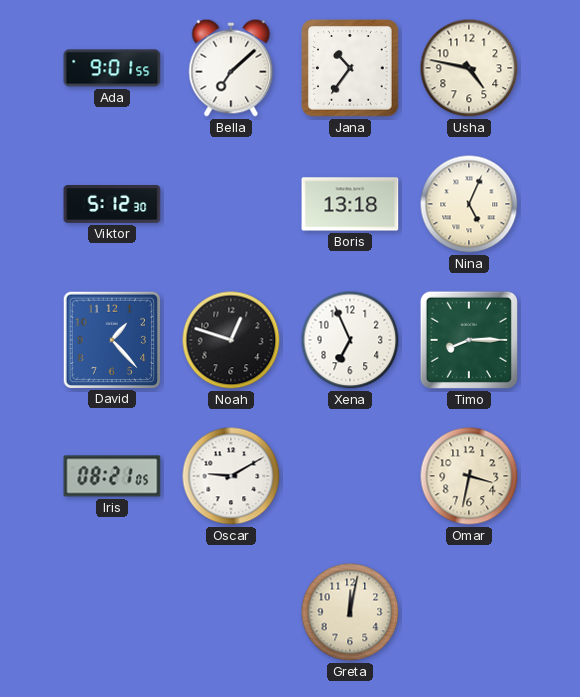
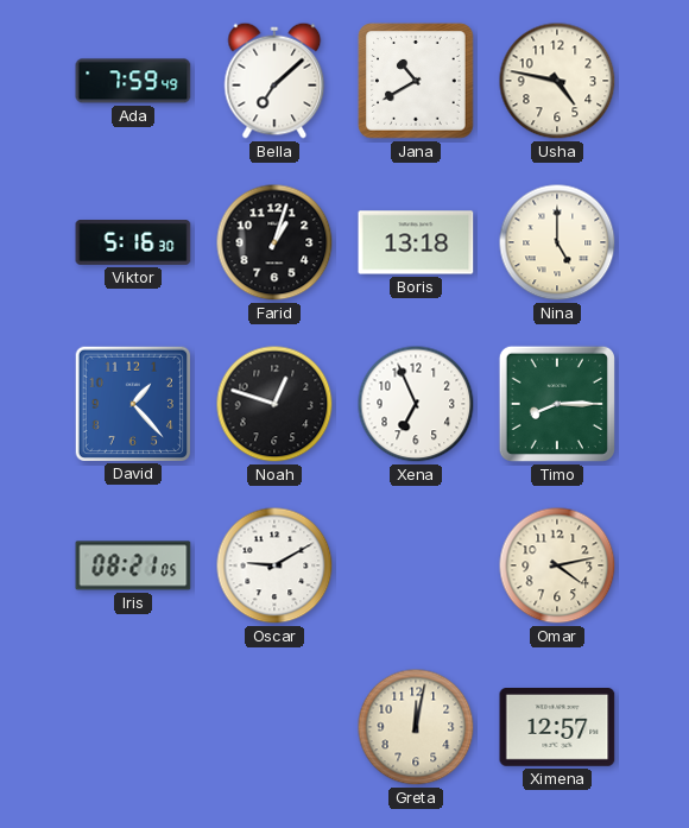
Ada: 9:01 -> 7:59
Jana: 10:36 -> 10:40
Viktor: 5:12 -> 5:16
Farid: none -> 1:03
Nina: 5:04 -> 5:00
Omar: 3:32 -> 4:13
Ximena: none -> 12:57
